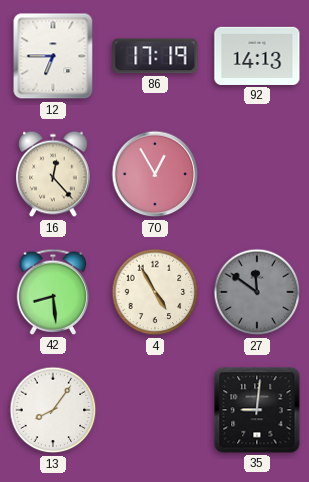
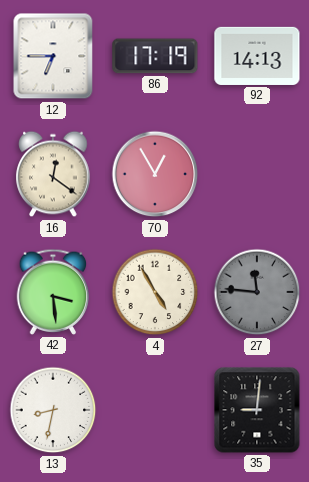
16: 12:23 -> 12:21
42: 8:29 -> 3:29
27: 11:51 -> 11:46
13: 8:06 -> 8:32
